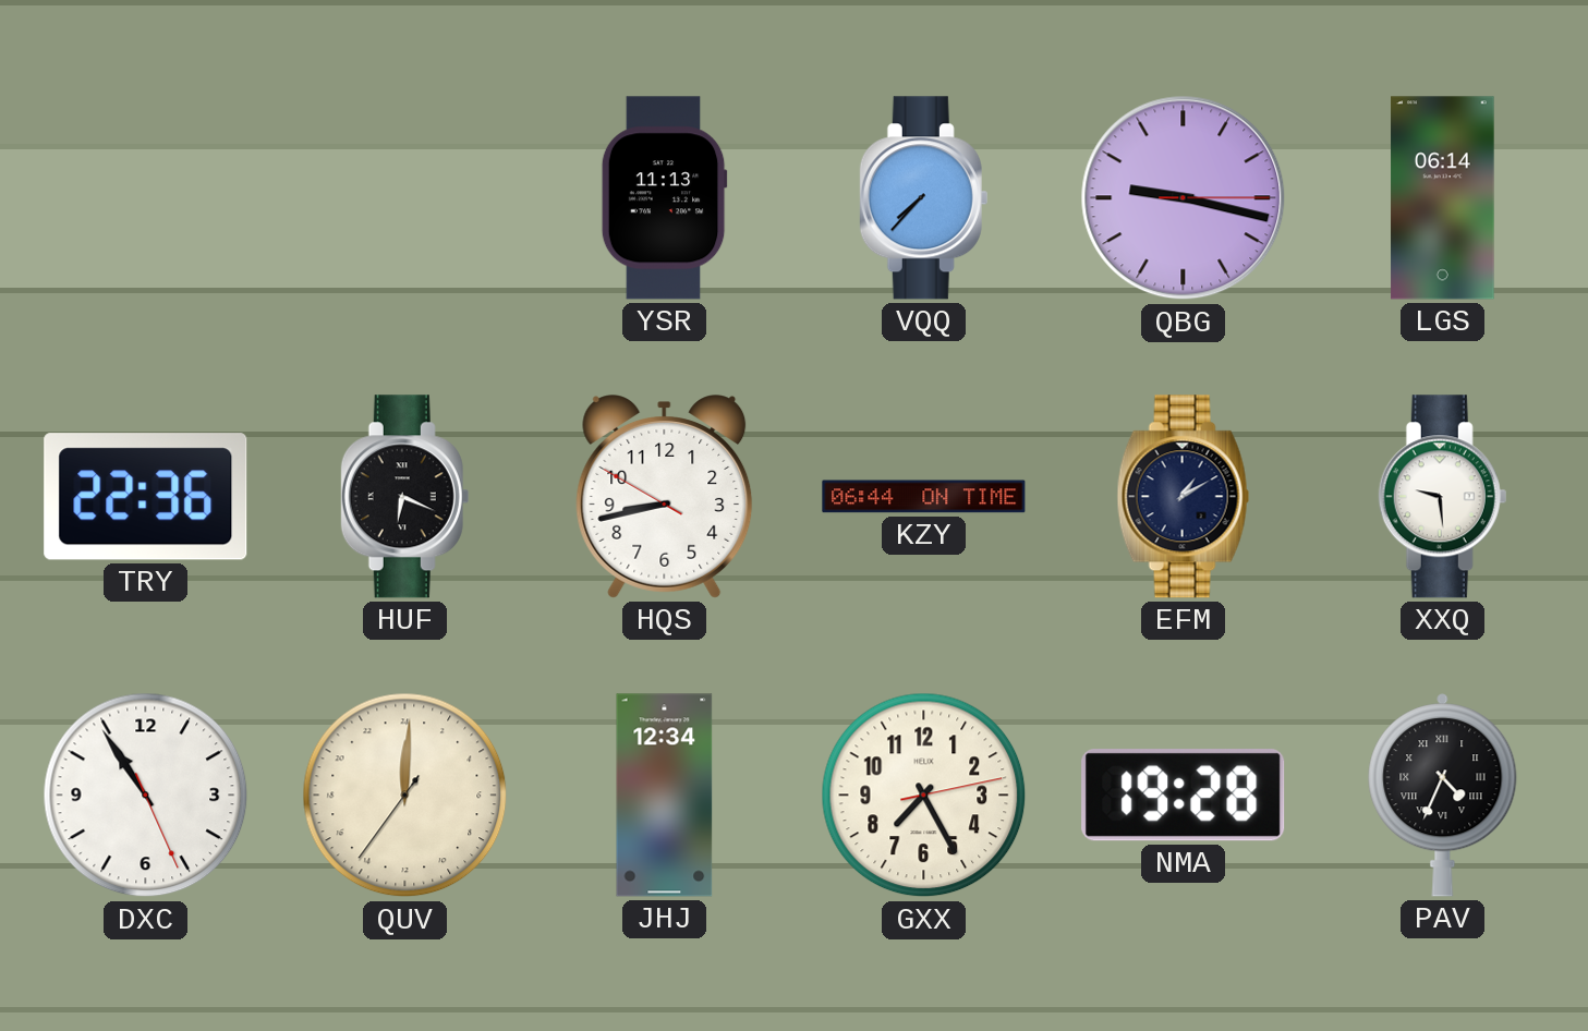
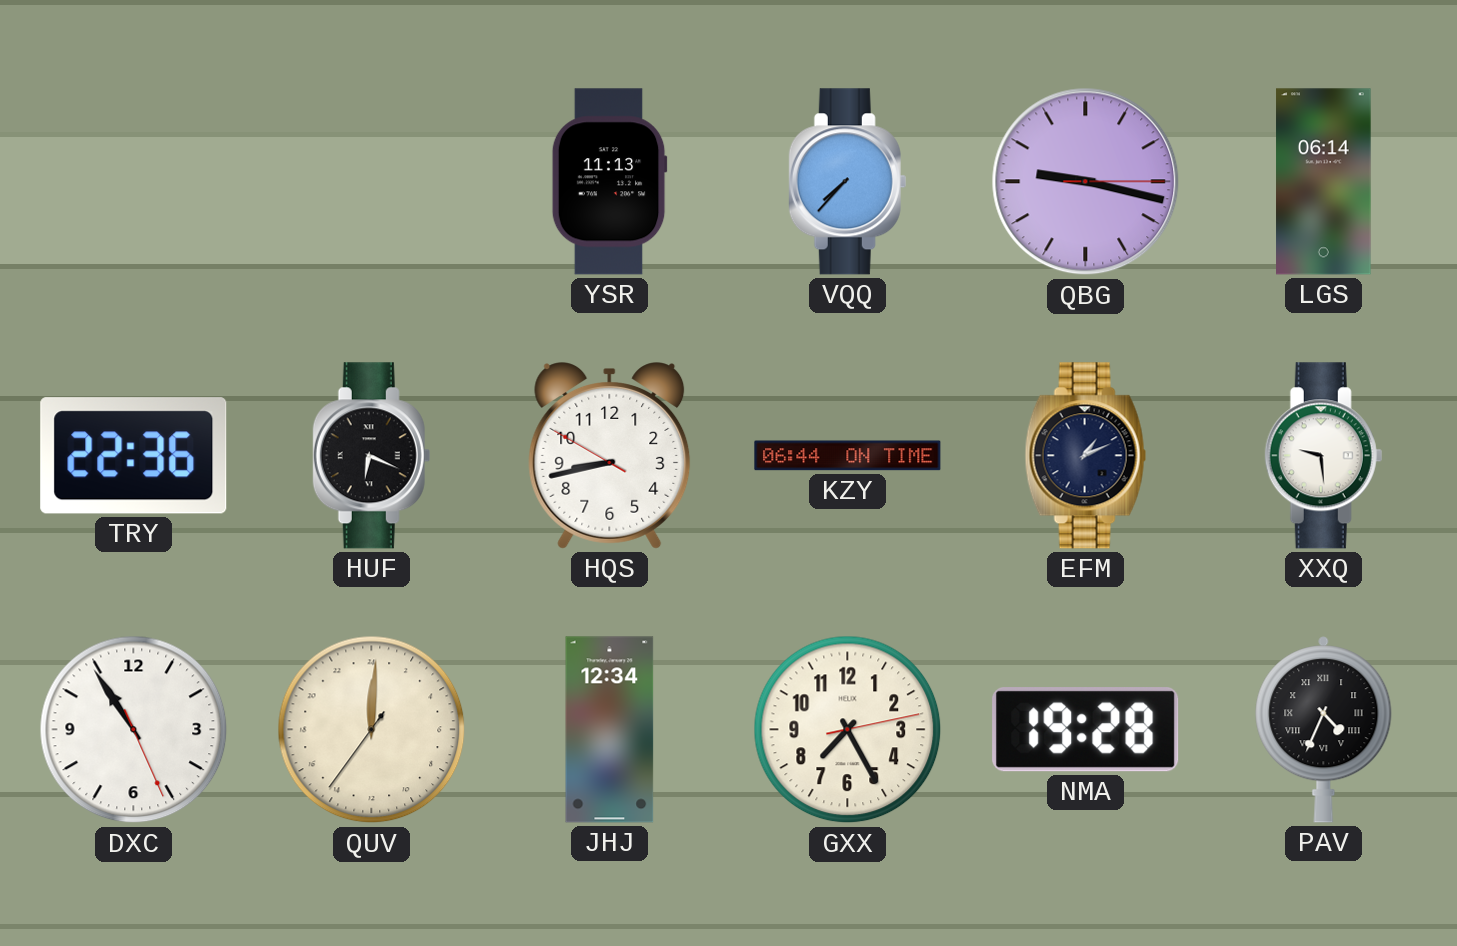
EFM: 1:10 -> 1:11
